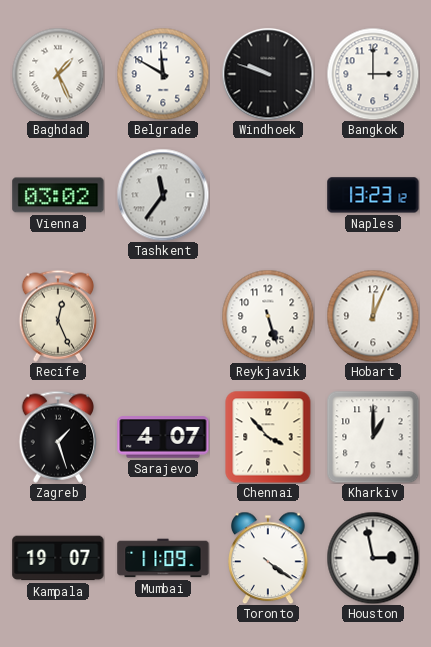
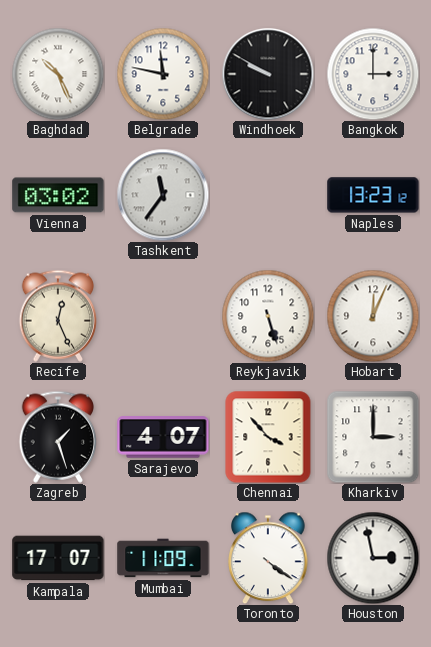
Baghdad: 1:26 -> 10:26
Belgrade: 11:50 -> 11:47
Windhoek: 9:48 -> 9:50
Kharkiv: 1:00 -> 3:00
Kampala: 19:07 -> 17:07
